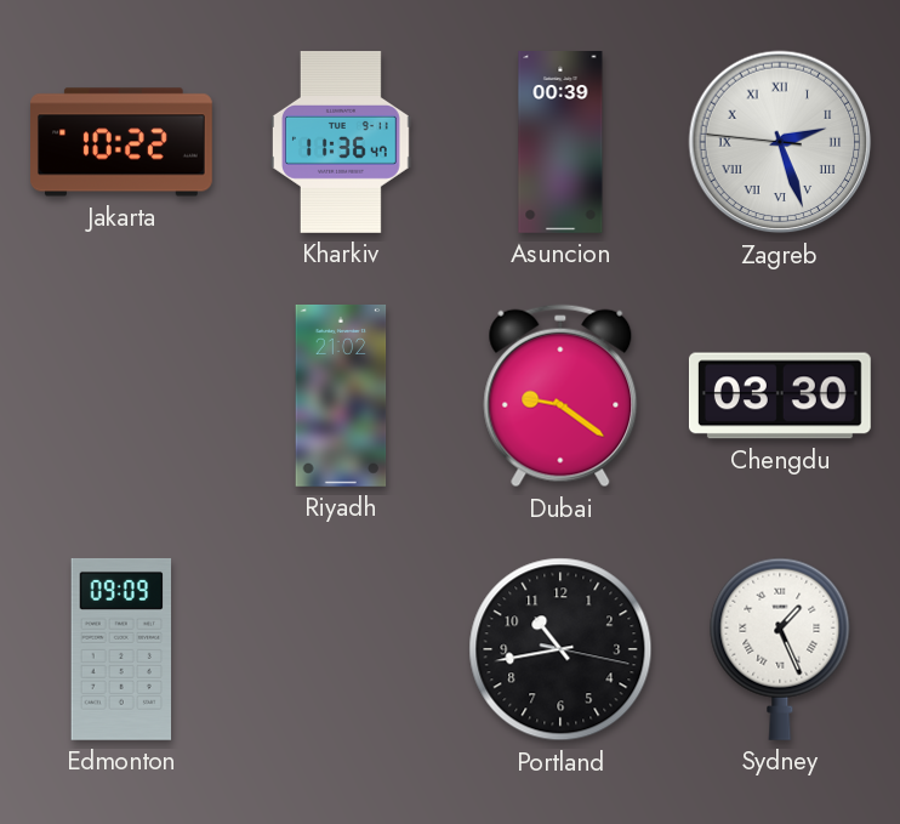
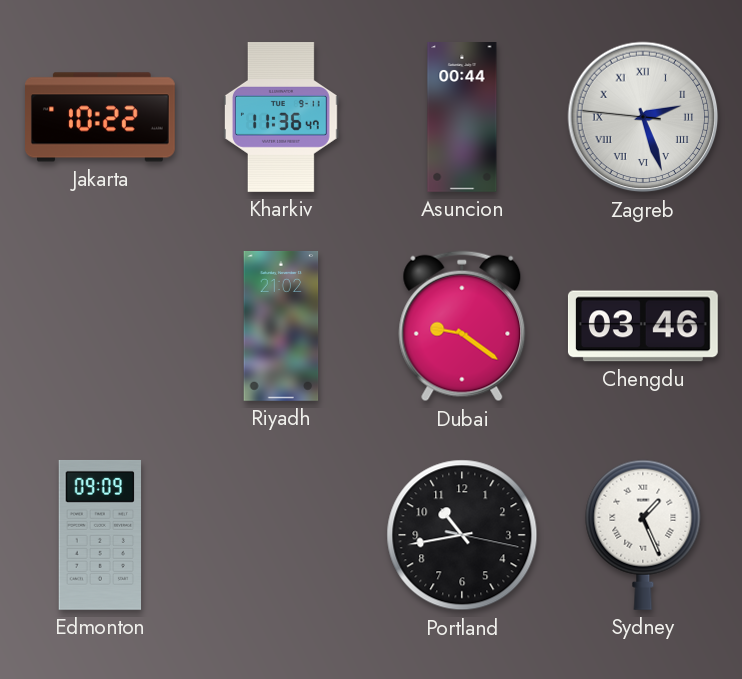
Asuncion: 00:39 -> 00:44
Chengdu: 03:30 -> 03:46
